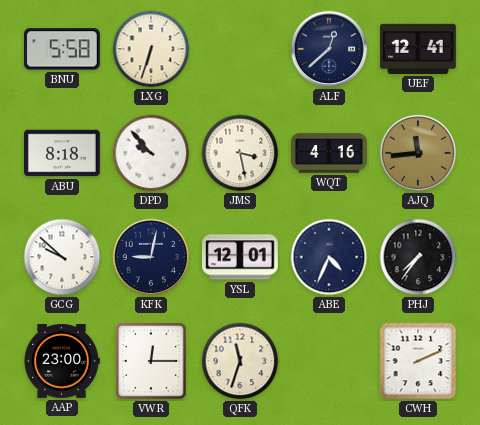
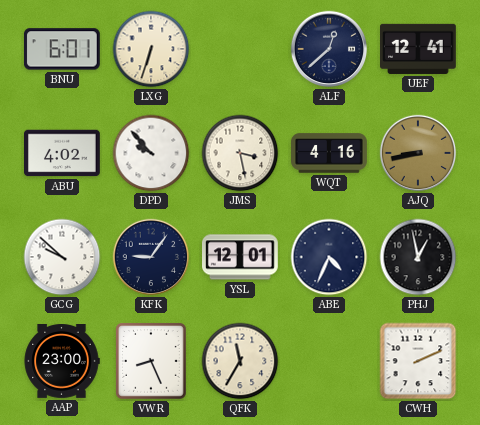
BNU: 5:58 -> 6:01
ABU: 8:18 -> 4:02
AJQ: 11:44 -> 8:43
KFK: 9:02 -> 9:06
PHJ: 7:36 -> 12:58
VWR: 12:15 -> 8:26
QFK: 11:33 -> 11:35
